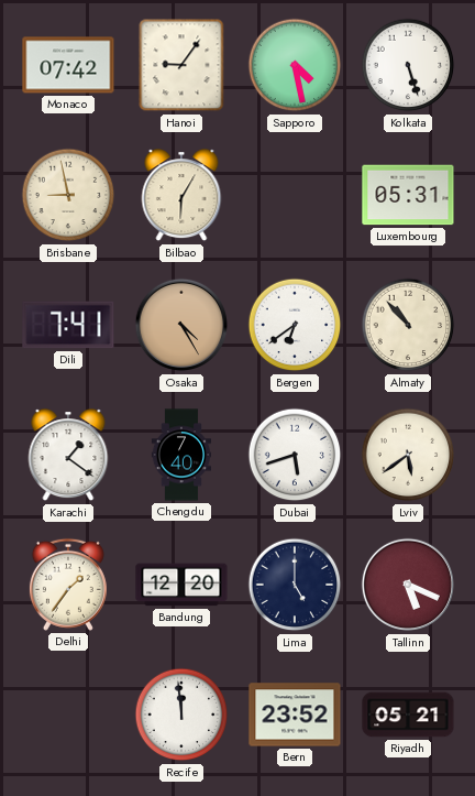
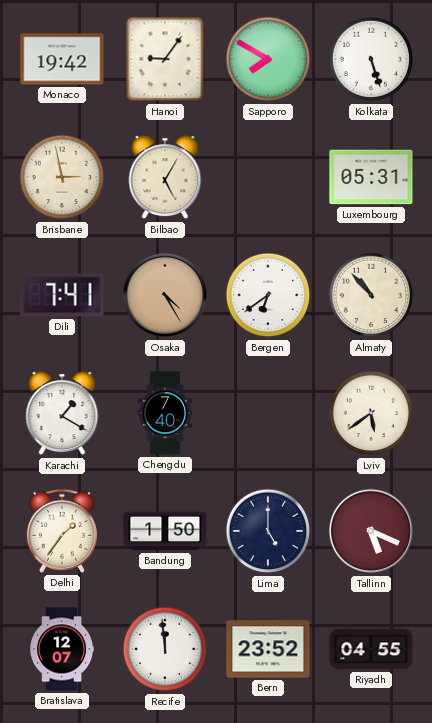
Monaco: 07:42 -> 19:42
Sapporo: 4:28 -> 7:50
Brisbane: 8:58 -> 2:58
Bilbao: 6:05 -> 5:05
Karachi: 1:21 -> 1:20
Dubai: 5:42 -> none
Bandung: 12:20 -> 1:50
Bratislava: none -> 12:07
Riyadh: 05:21 -> 04:55
